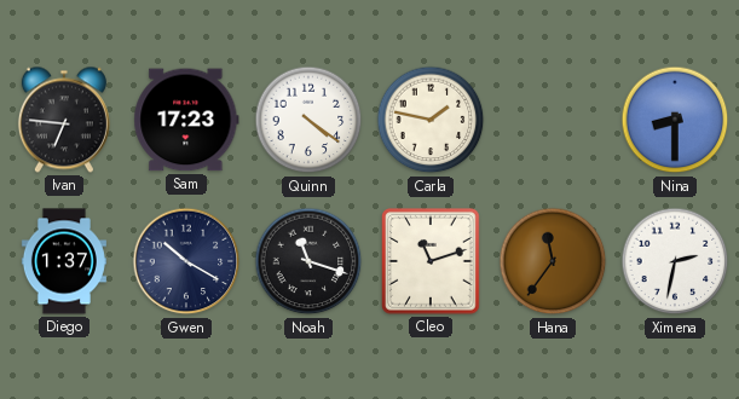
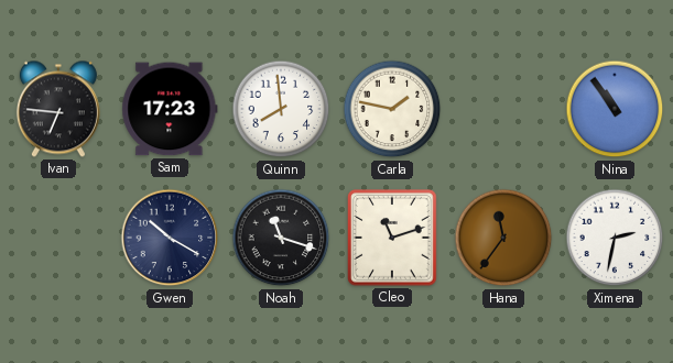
Quinn: 4:21 -> 7:59
Nina: 8:30 -> 10:54
Diego: 1:37 -> none
